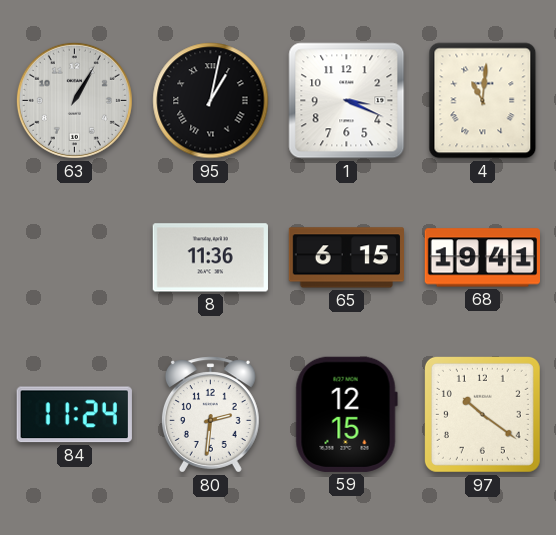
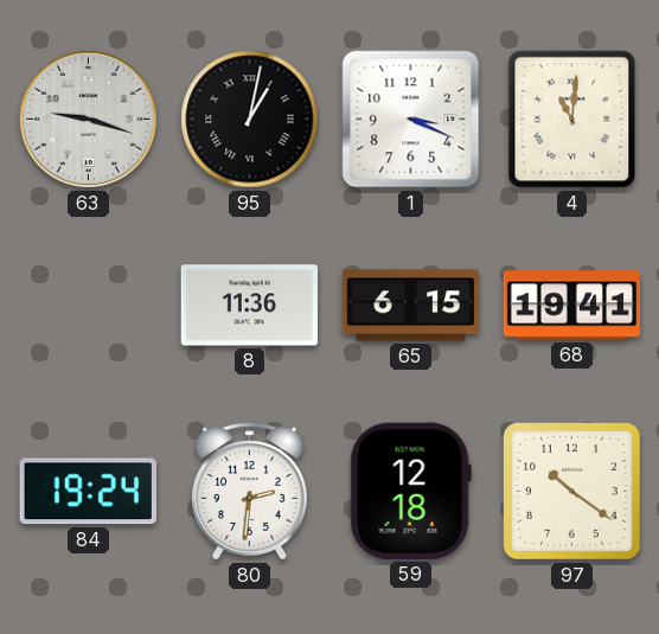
63: 1:05 -> 9:18
84: 11:24 -> 19:24
59: 12:15 -> 12:18
